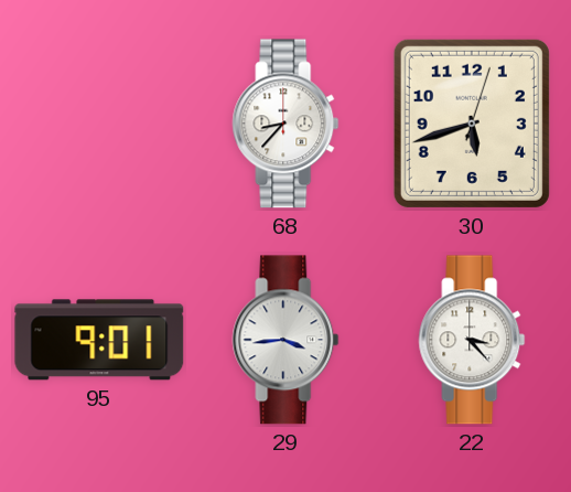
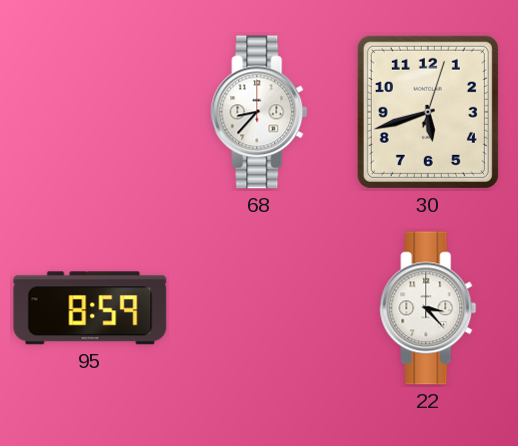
95: 9:01 -> 8:59
29: 3:44 -> none
